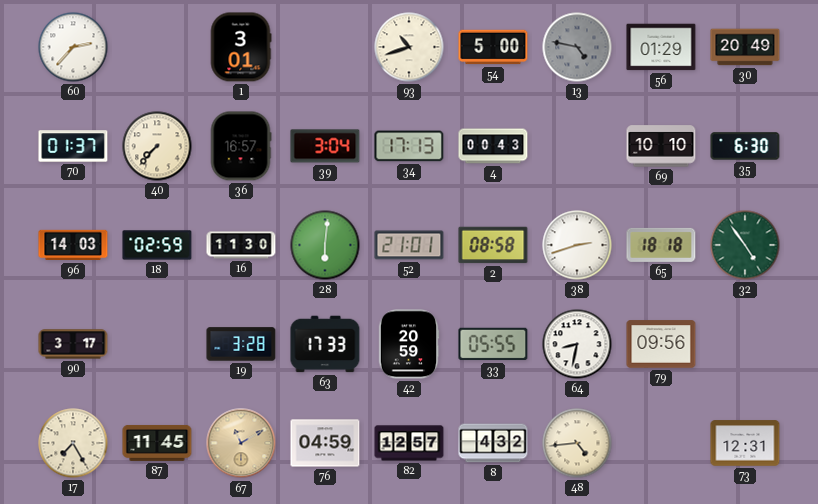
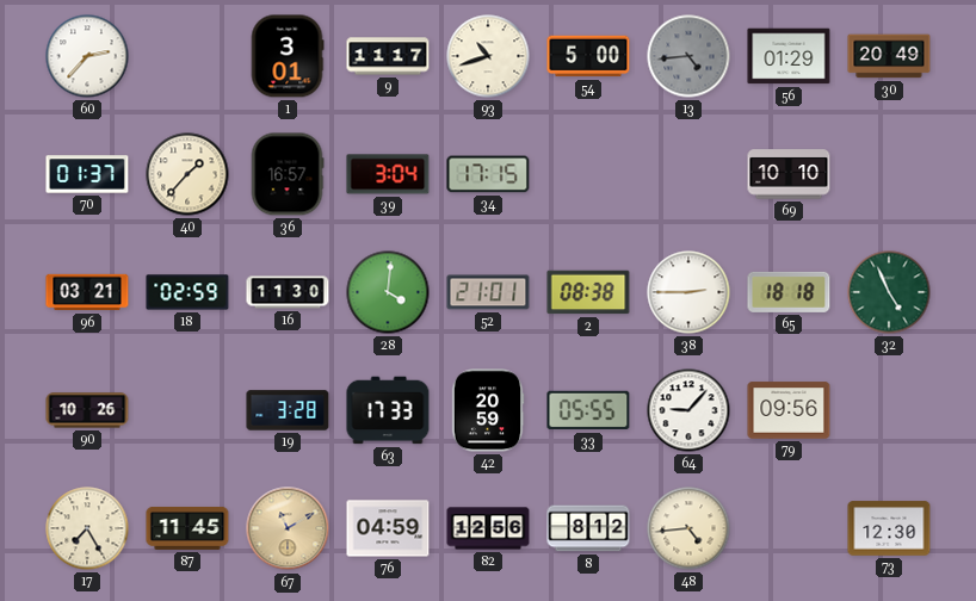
9: none -> 11:17
13: 4:47 -> 4:44
40: 7:37 -> 1:37
34: 17:13 -> 17:15
4: 00:43 -> none
35: 6:30 -> none
96: 14:03 -> 03:21
28: 6:01 -> 4:01
2: 08:58 -> 08:38
38: 2:42 -> 2:45
32: 4:54 -> 4:56
90: 3:17 -> 10:26
64: 8:32 -> 9:07
82: 12:57 -> 12:56
8: 4:32 -> 8:12
73: 12:31 -> 12:30
